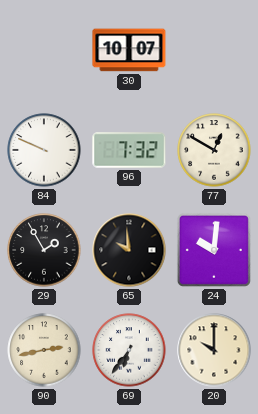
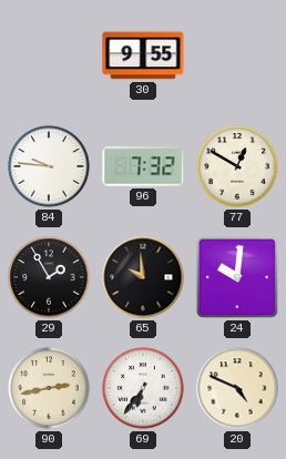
30: 10:07 -> 9:55
84: 9:49 -> 9:46
20: 10:00 -> 4:49
